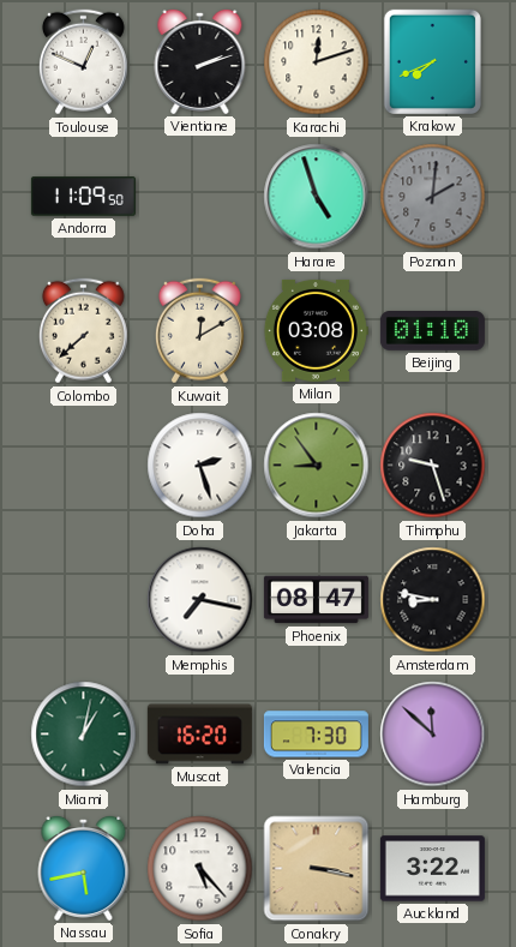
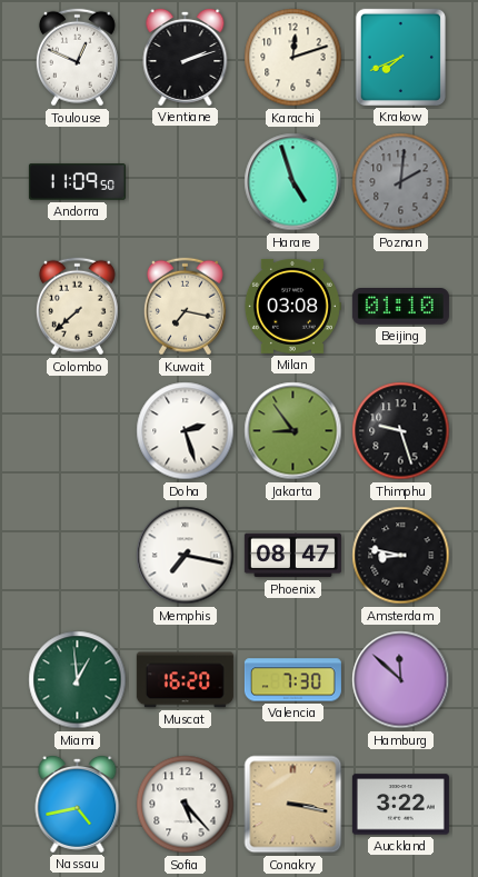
Kuwait: 12:10 -> 7:17
Miami: 1:02 -> 12:59
Nassau: 5:43 -> 4:43
